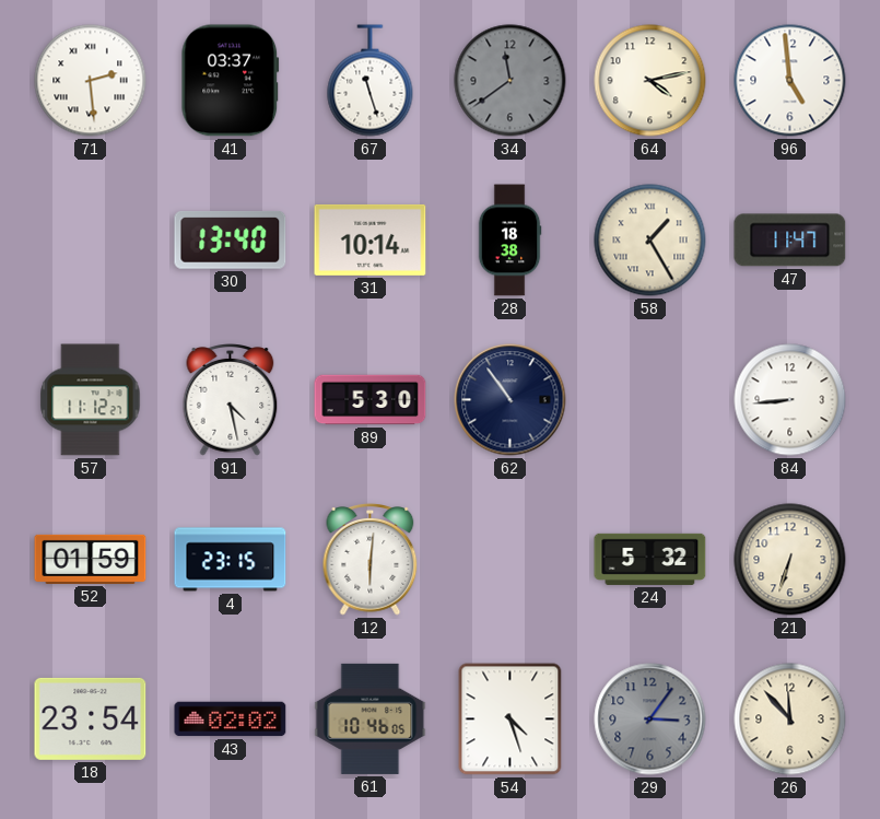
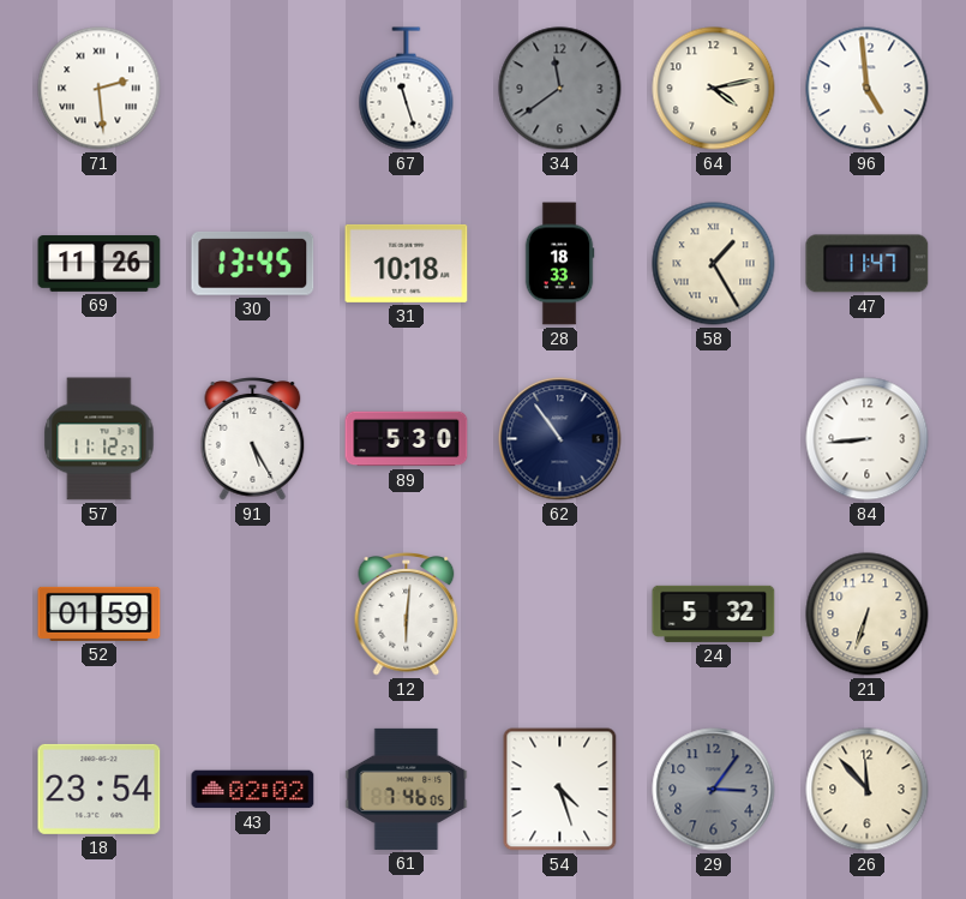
41: 03:37 -> none
69: none -> 11:26
30: 13:40 -> 13:45
31: 10:14 -> 10:18
28: 18:38 -> 18:33
91: 4:28 -> 5:25
4: 23:15 -> none
61: 10:46 -> 7:46
